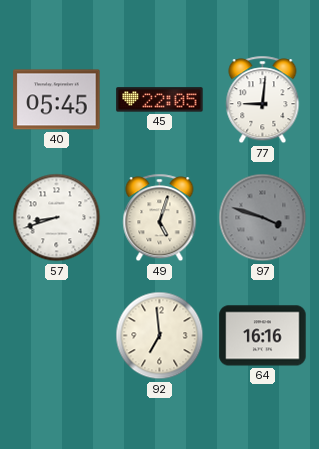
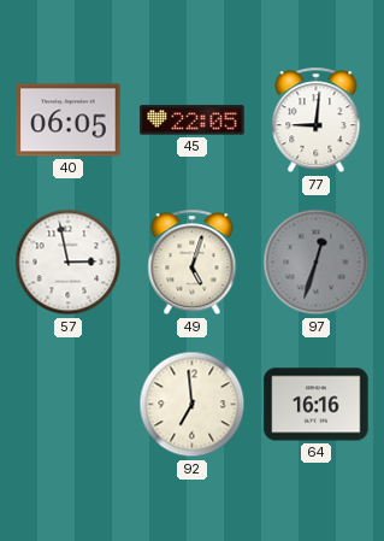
40: 05:45 -> 06:05
57: 8:42 -> 2:58
97: 3:48 -> 12:33
